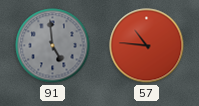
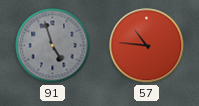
91: 4:59 -> 4:57
